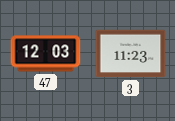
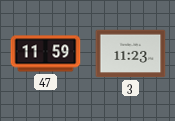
47: 12:03 -> 11:59
